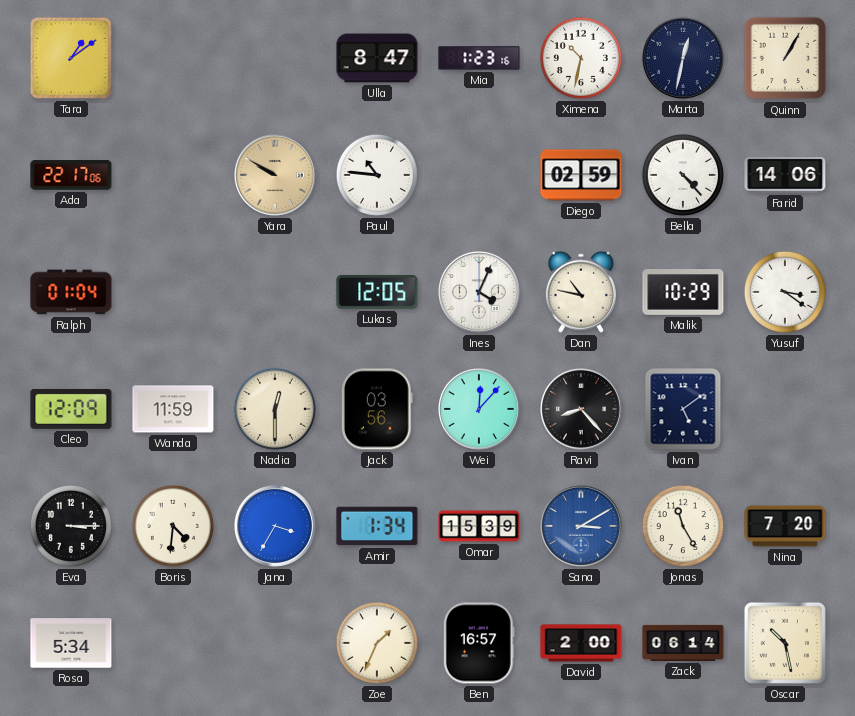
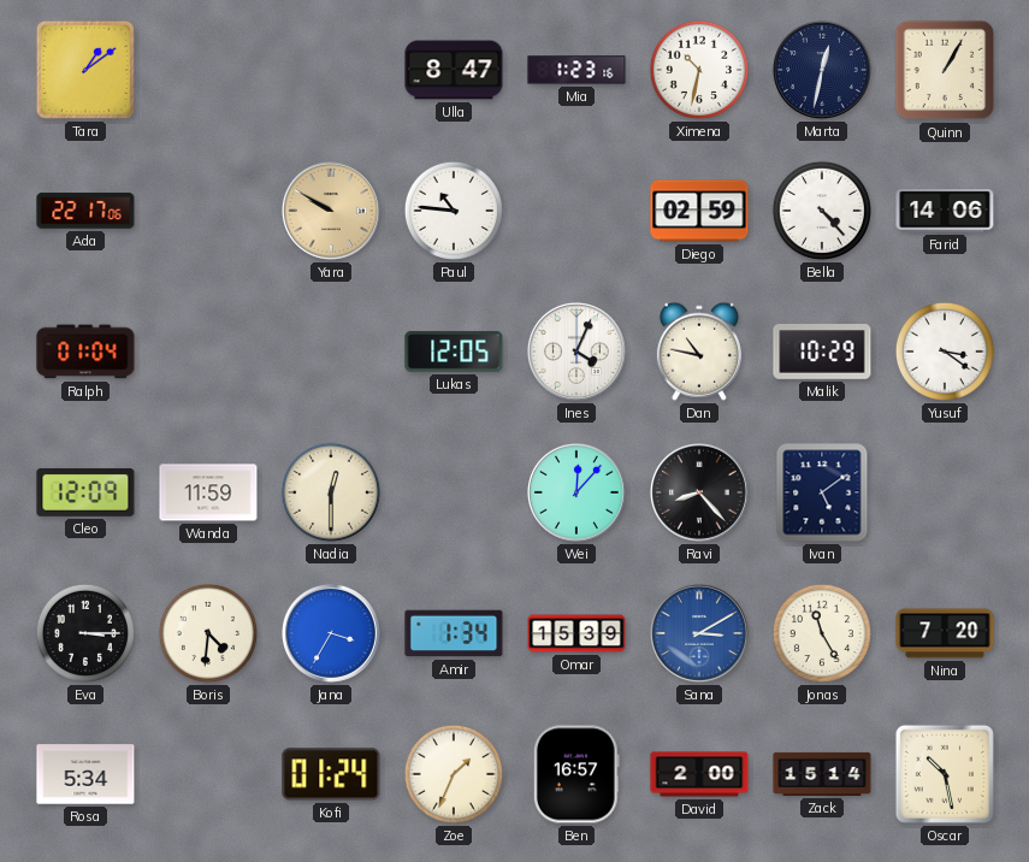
Jack: 03:56 -> none
Kofi: none -> 01:24
Zack: 06:14 -> 15:14
